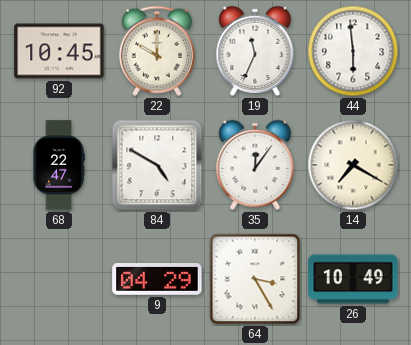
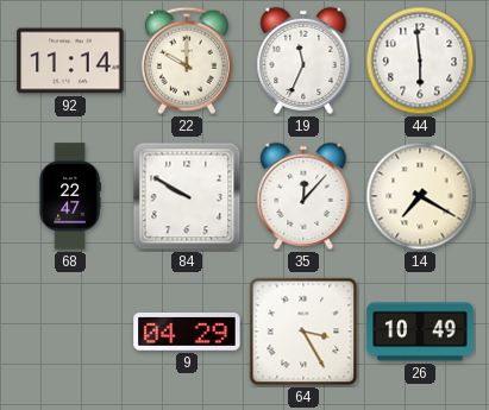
92: 10:45 -> 11:14
84: 4:50 -> 9:50
35: 12:06 -> 12:07
